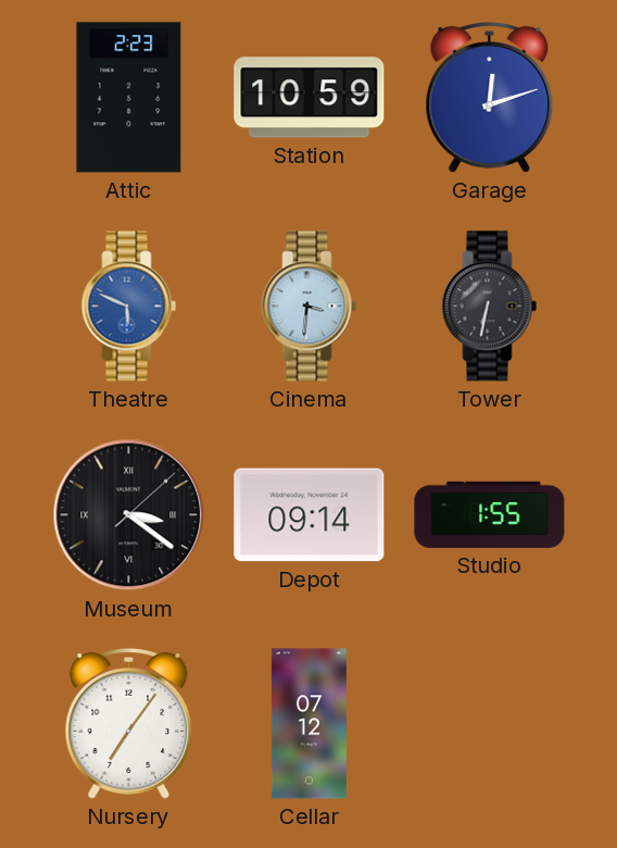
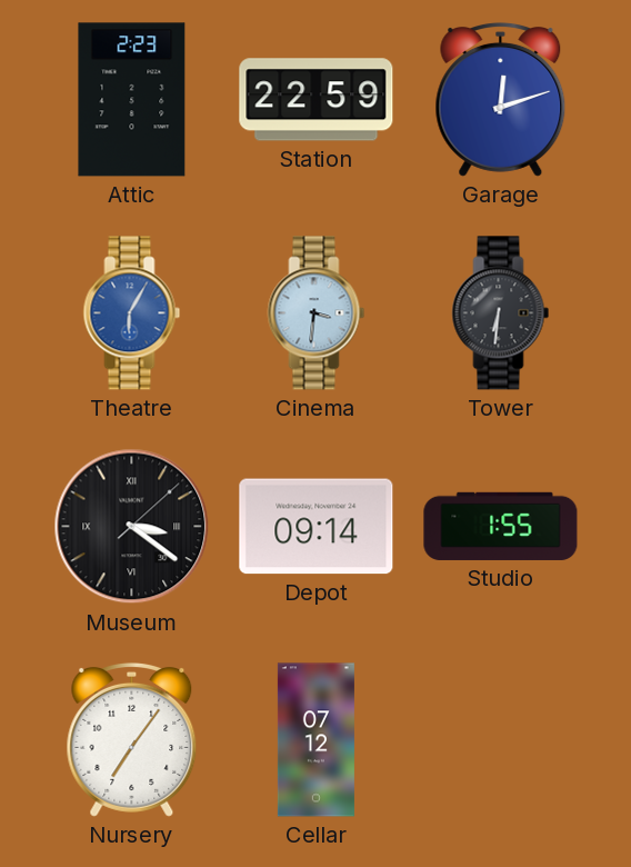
Station: 10:59 -> 22:59
Theatre: 5:49 -> 6:05
Tower: 6:32 -> 6:31
